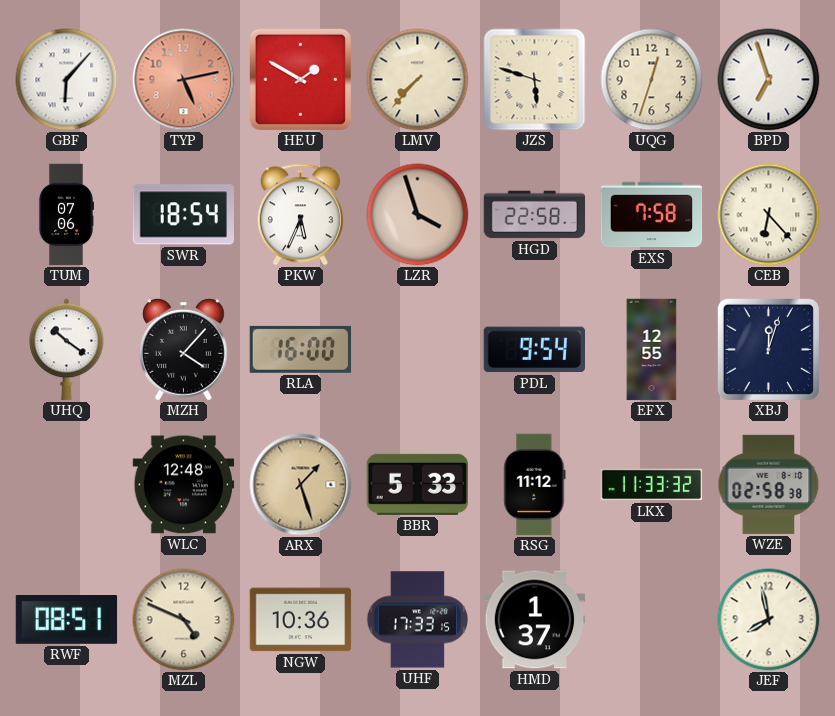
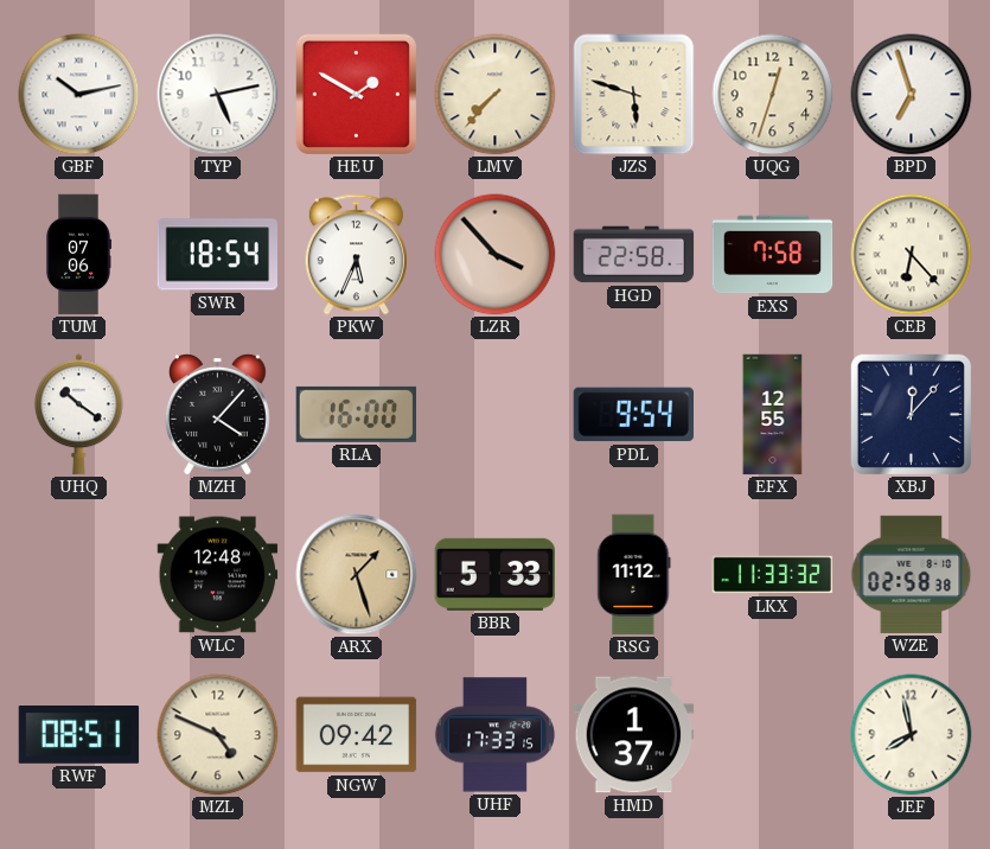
GBF: 6:07 -> 10:13
TYP dial: salmon -> white
LZR: 3:57 -> 3:53
XBJ: 12:03 -> 12:07
NGW: 10:36 -> 09:42
